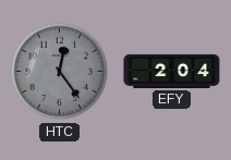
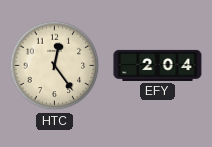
HTC dial: grey -> cream
